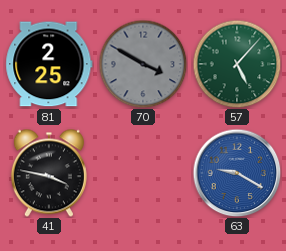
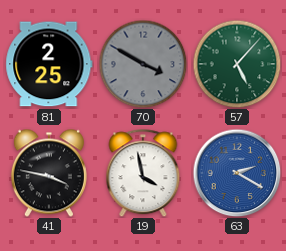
19: none -> 3:58
63: 9:20 -> 2:20
